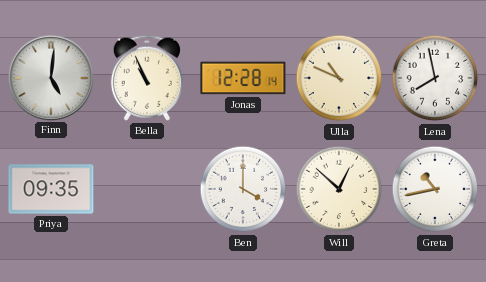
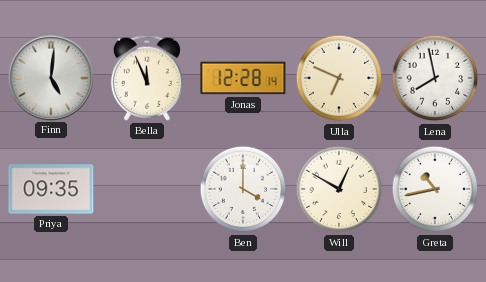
Bella: 10:56 -> 11:56
Ulla: 10:49 -> 6:49
Will: 12:52 -> 12:50
